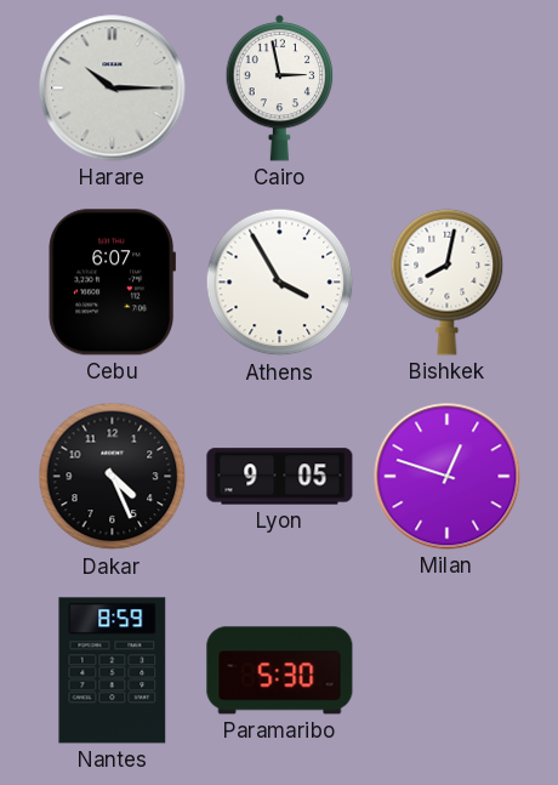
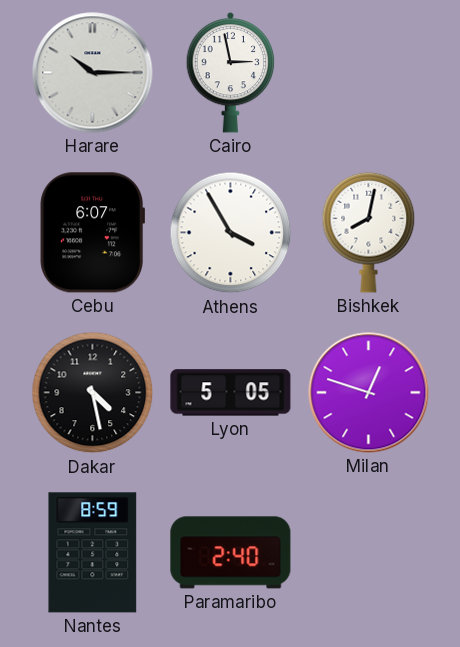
Dakar: 4:26 -> 4:28
Lyon: 9:05 -> 5:05
Paramaribo: 5:30 -> 2:40
